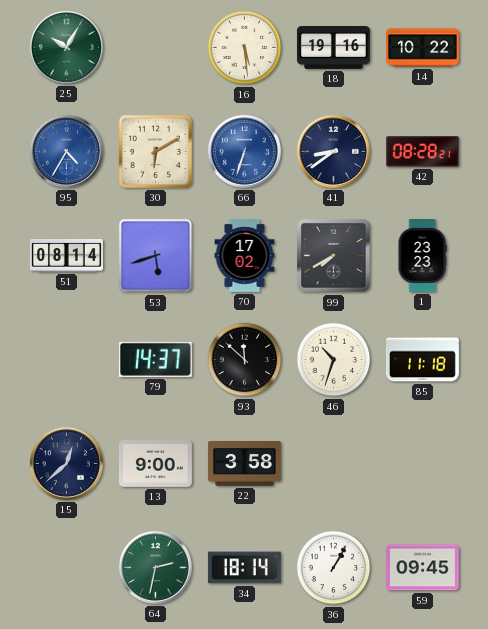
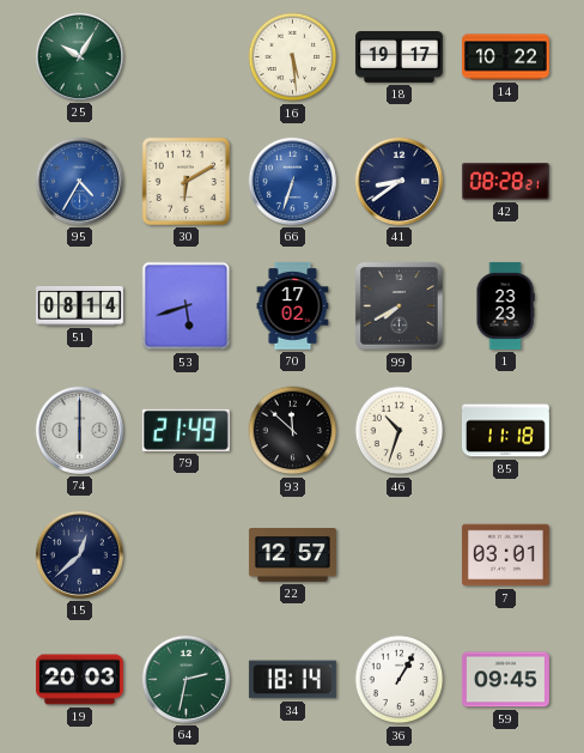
18: 19:16 -> 19:17
74: none -> 6:00
79: 14:37 -> 21:49
13: 9:00 -> none
22: 3:58 -> 12:57
7: none -> 03:01
19: none -> 20:03
